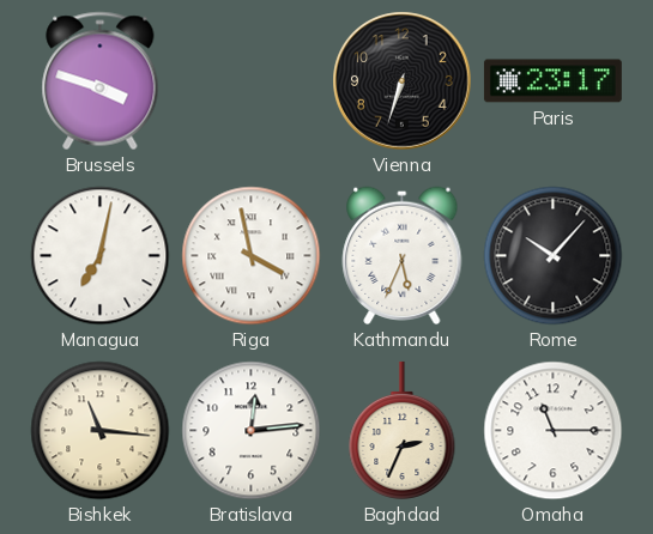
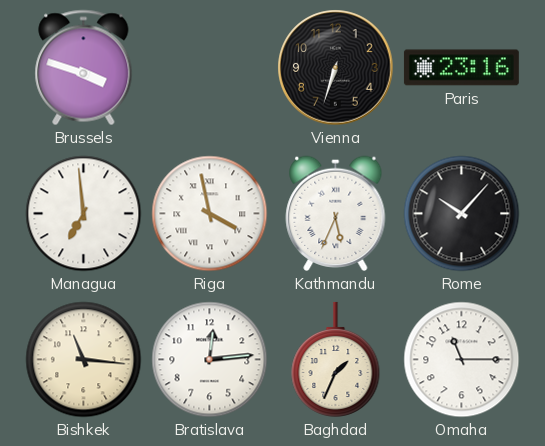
Paris: 23:17 -> 23:16
Managua: 7:02 -> 6:59
Baghdad: 2:34 -> 1:34
